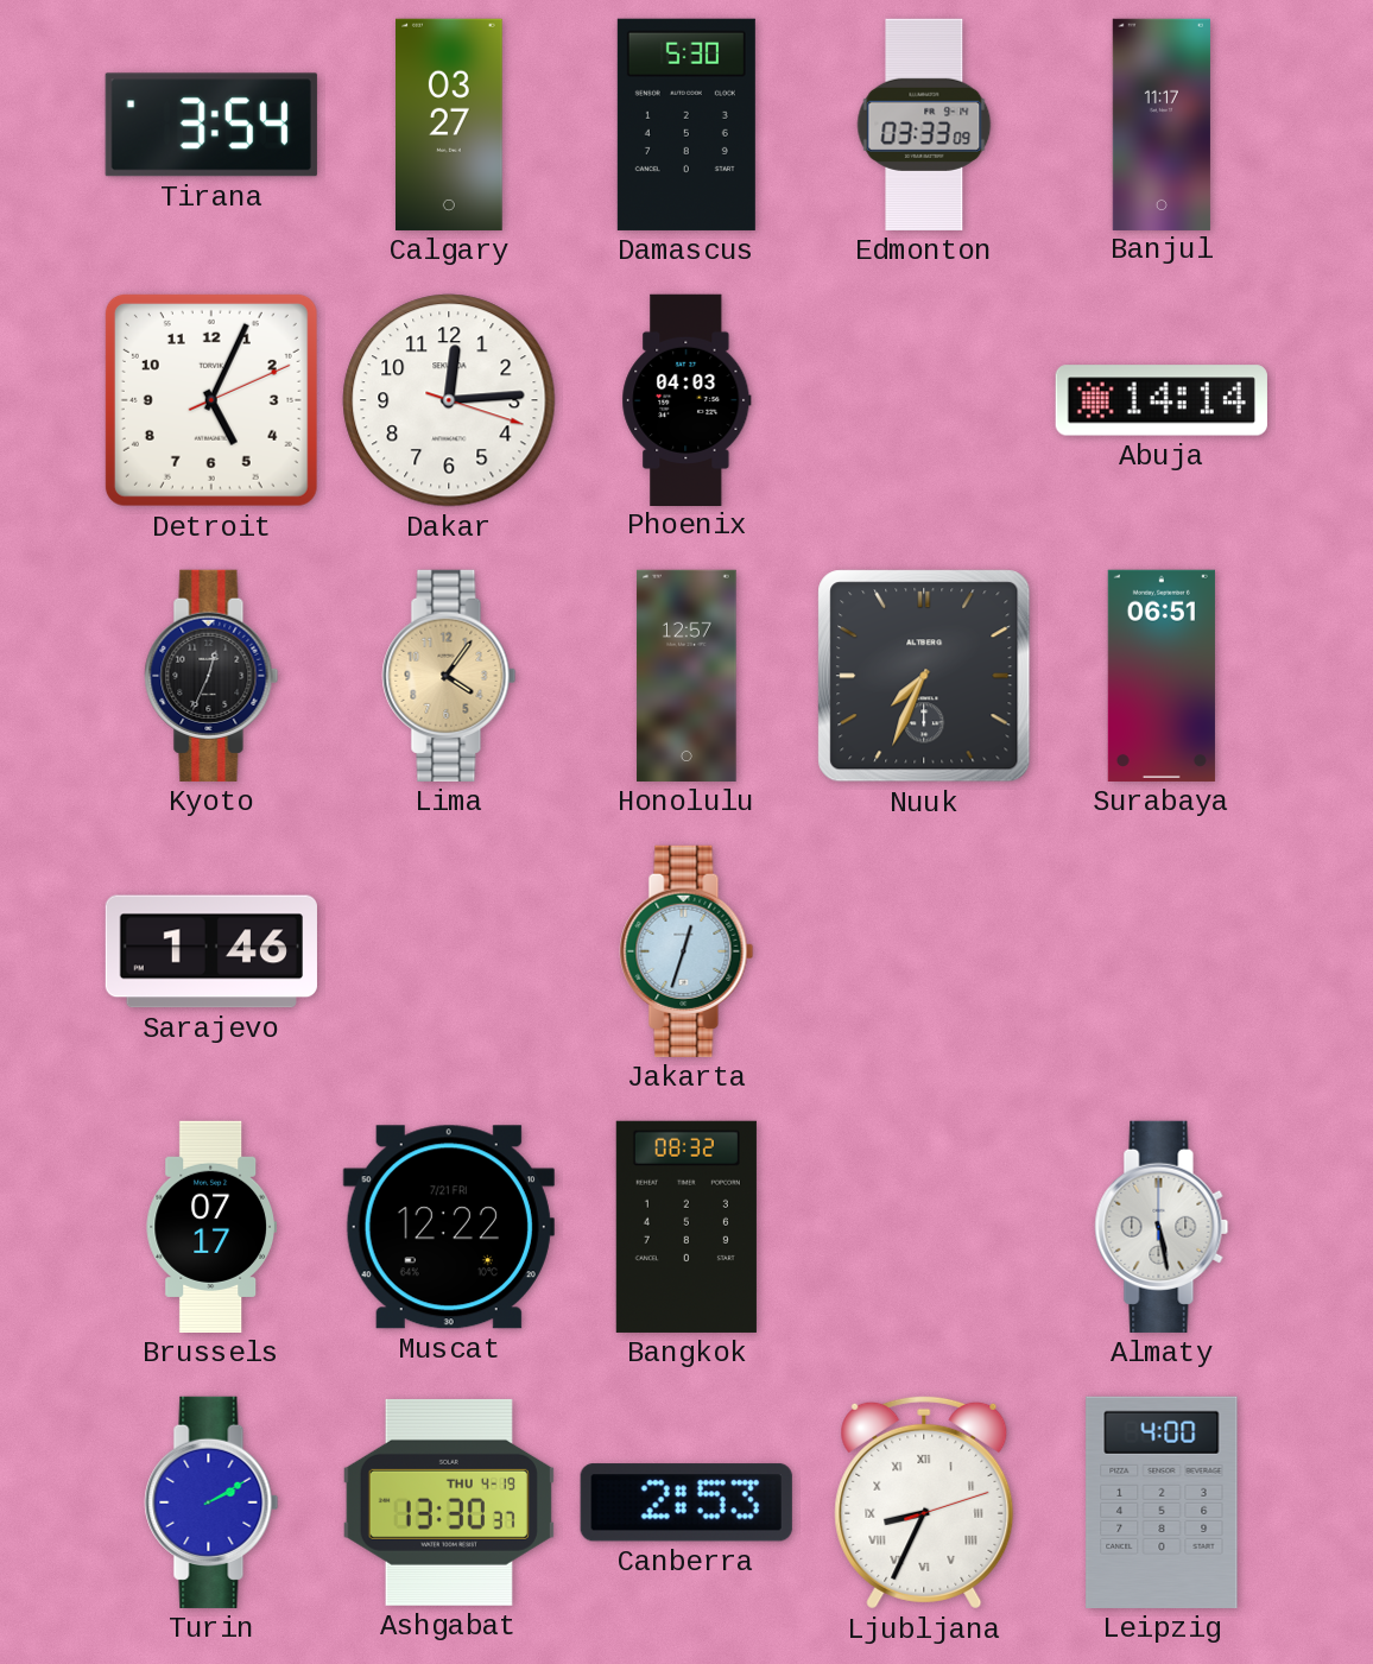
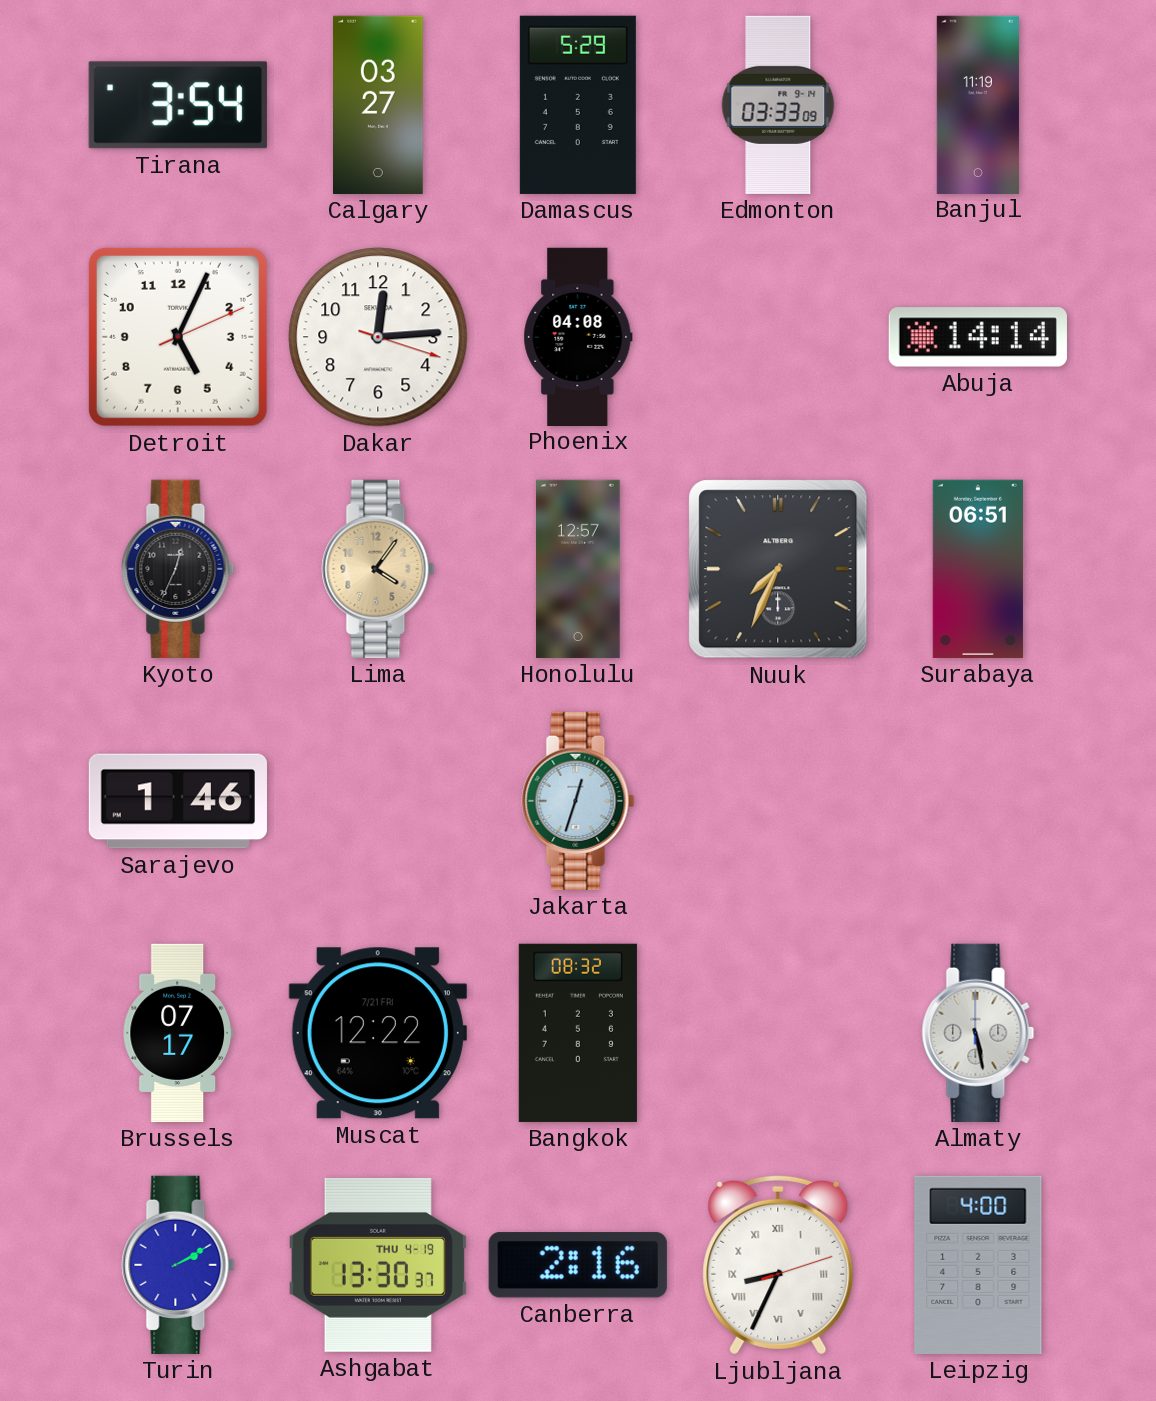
Damascus: 5:30 -> 5:29
Banjul: 11:17 -> 11:19
Phoenix: 04:03 -> 04:08
Canberra: 2:53 -> 2:16
